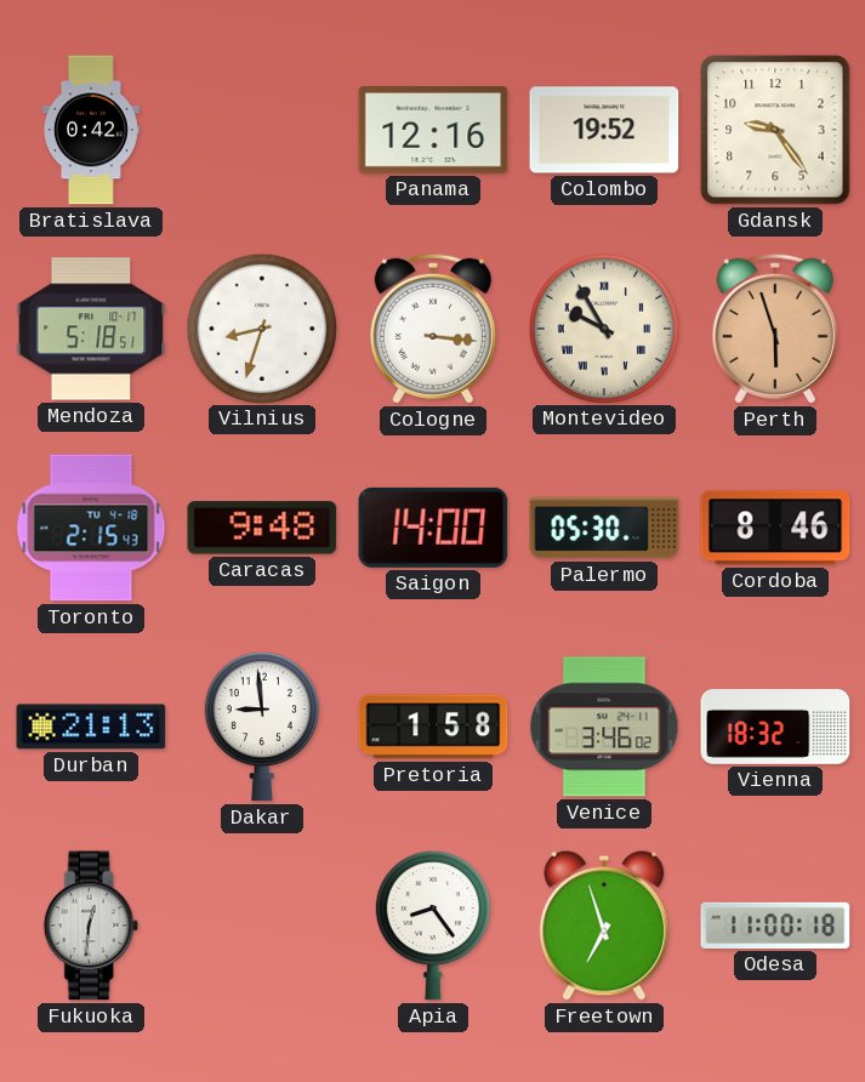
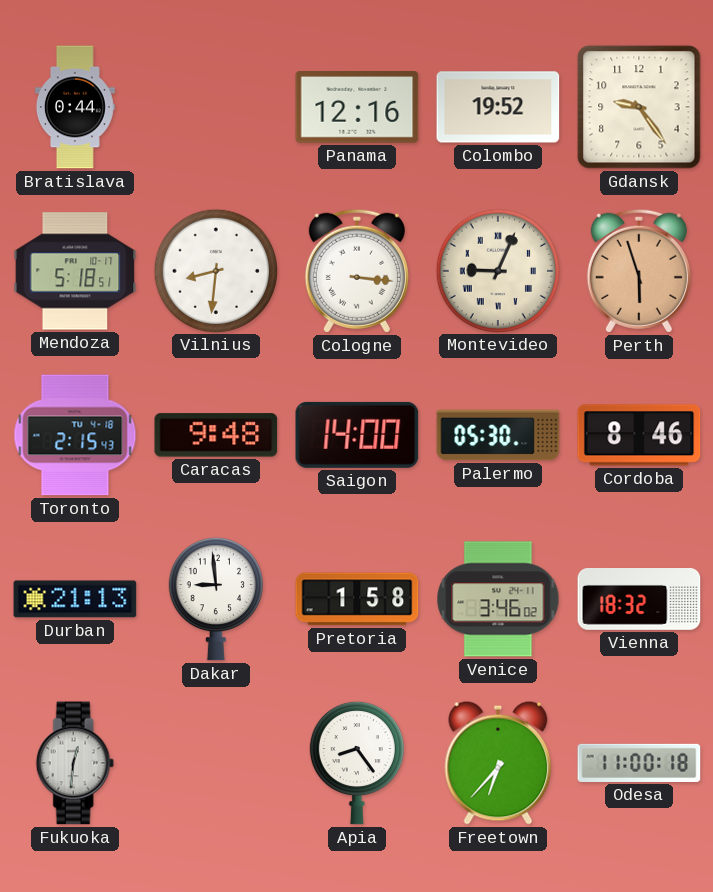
Bratislava: 0:42 -> 0:44
Vilnius: 8:33 -> 8:31
Montevideo: 9:55 -> 9:04
Freetown: 6:57 -> 6:37
